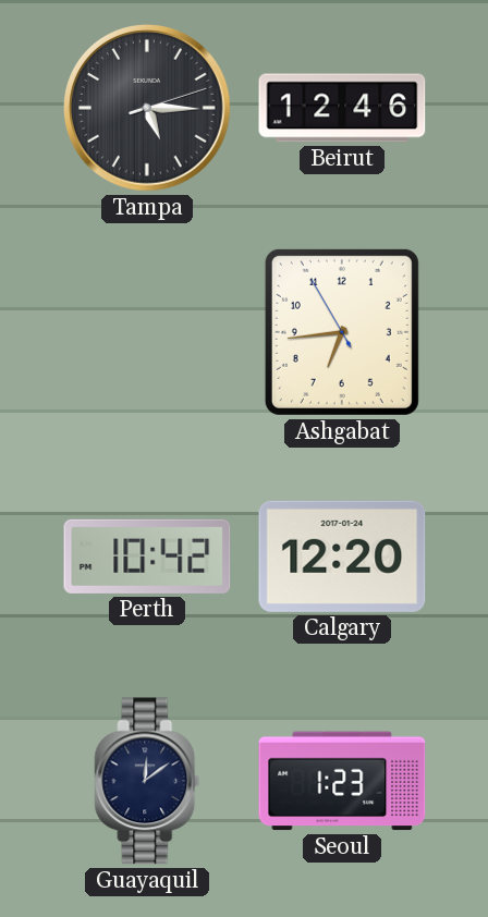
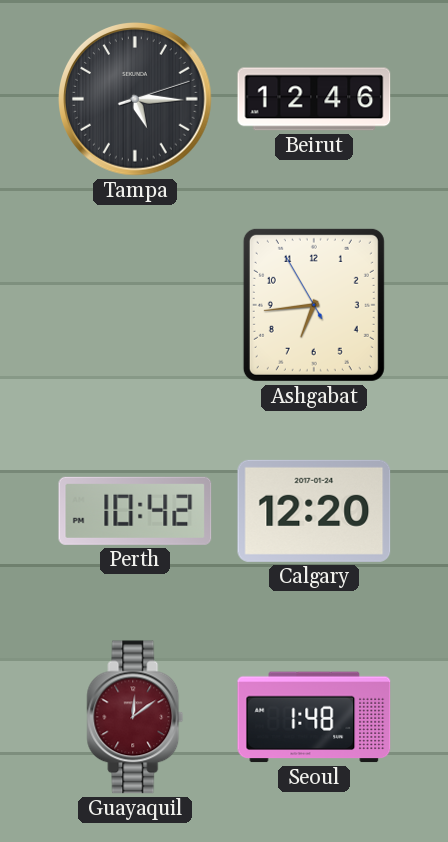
Guayaquil dial: navy -> burgundy
Seoul: 1:23 -> 1:48
